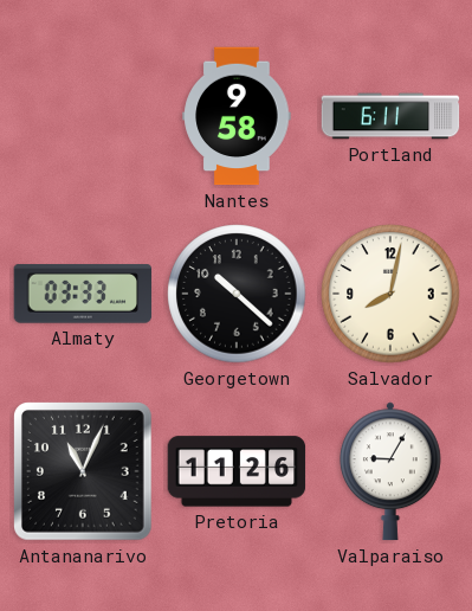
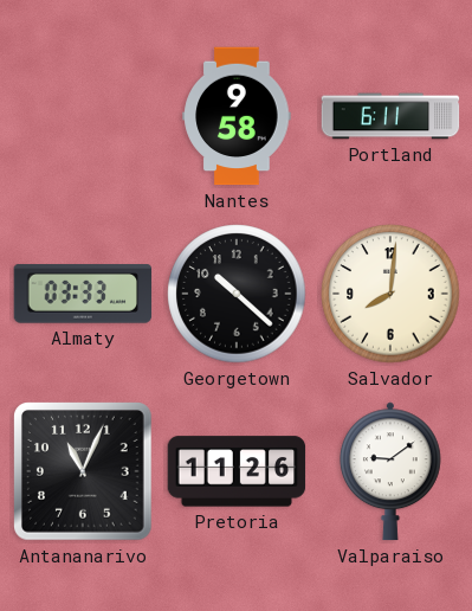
Salvador: 8:02 -> 8:01
Valparaiso: 9:05 -> 9:09
